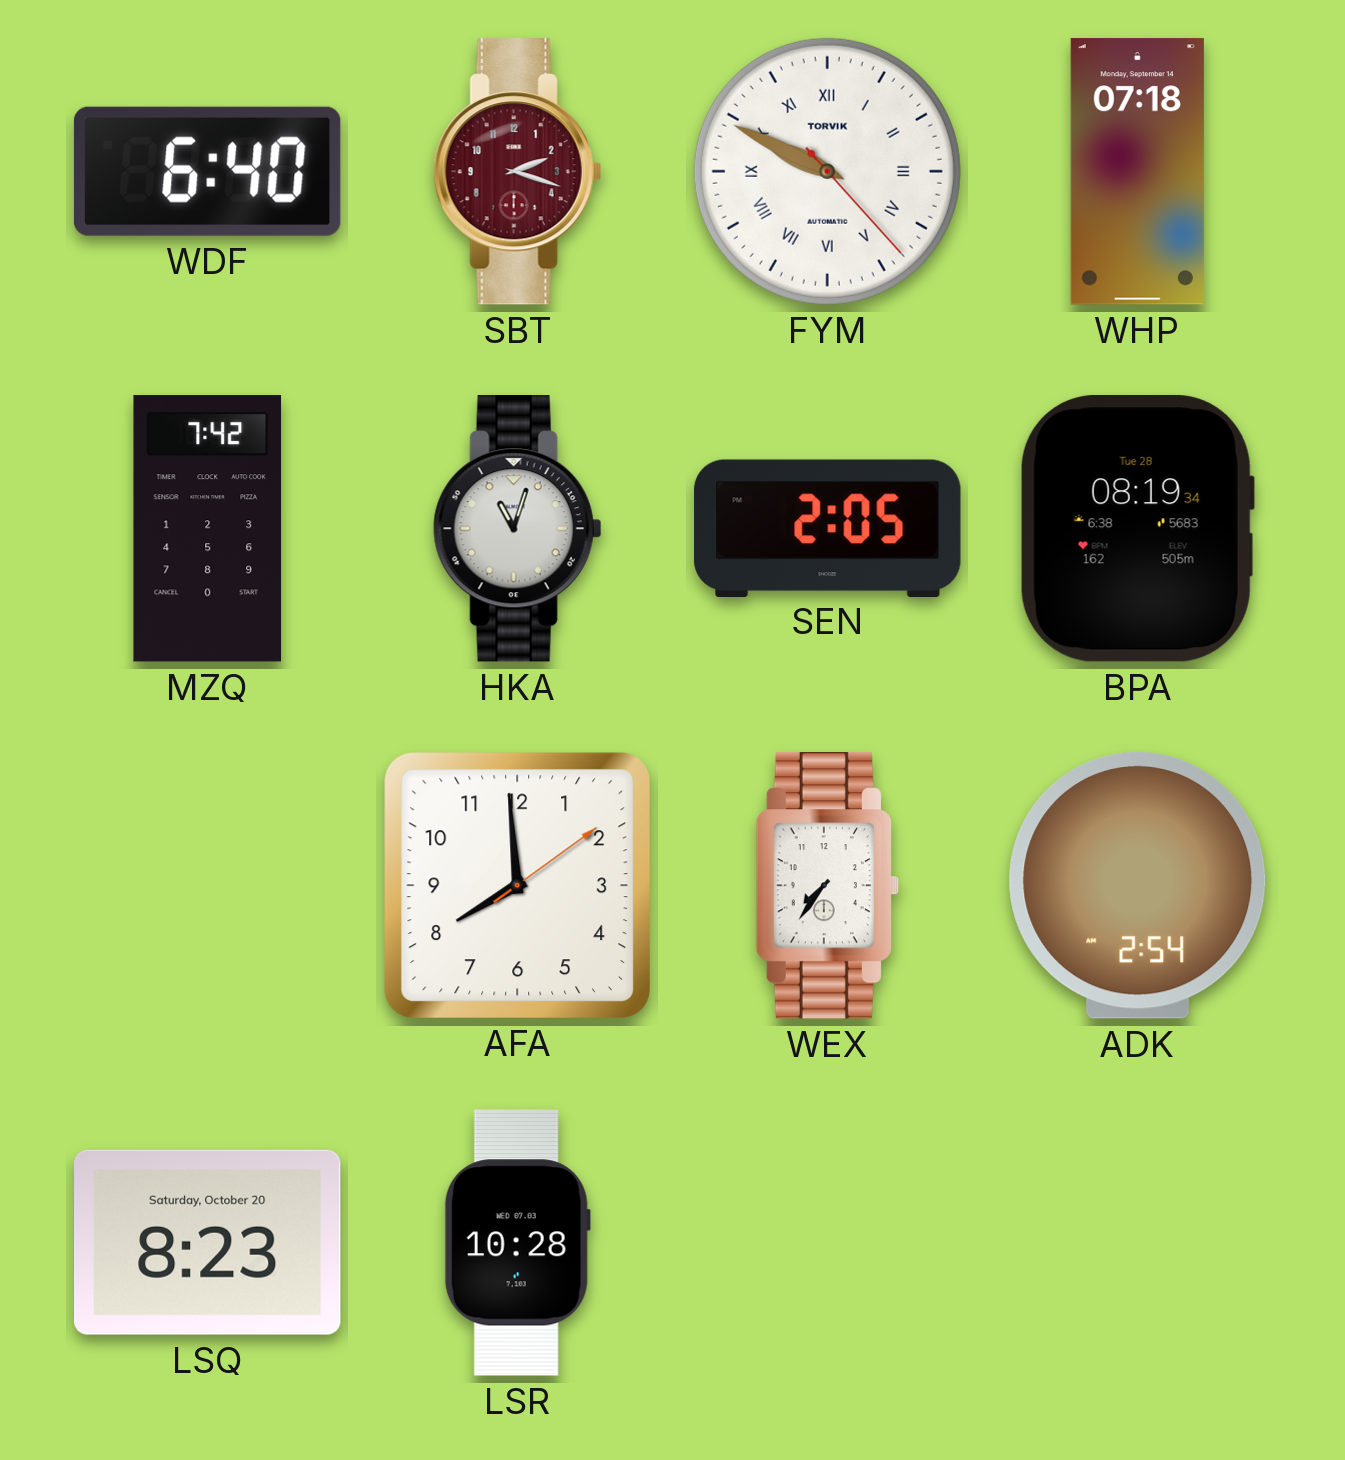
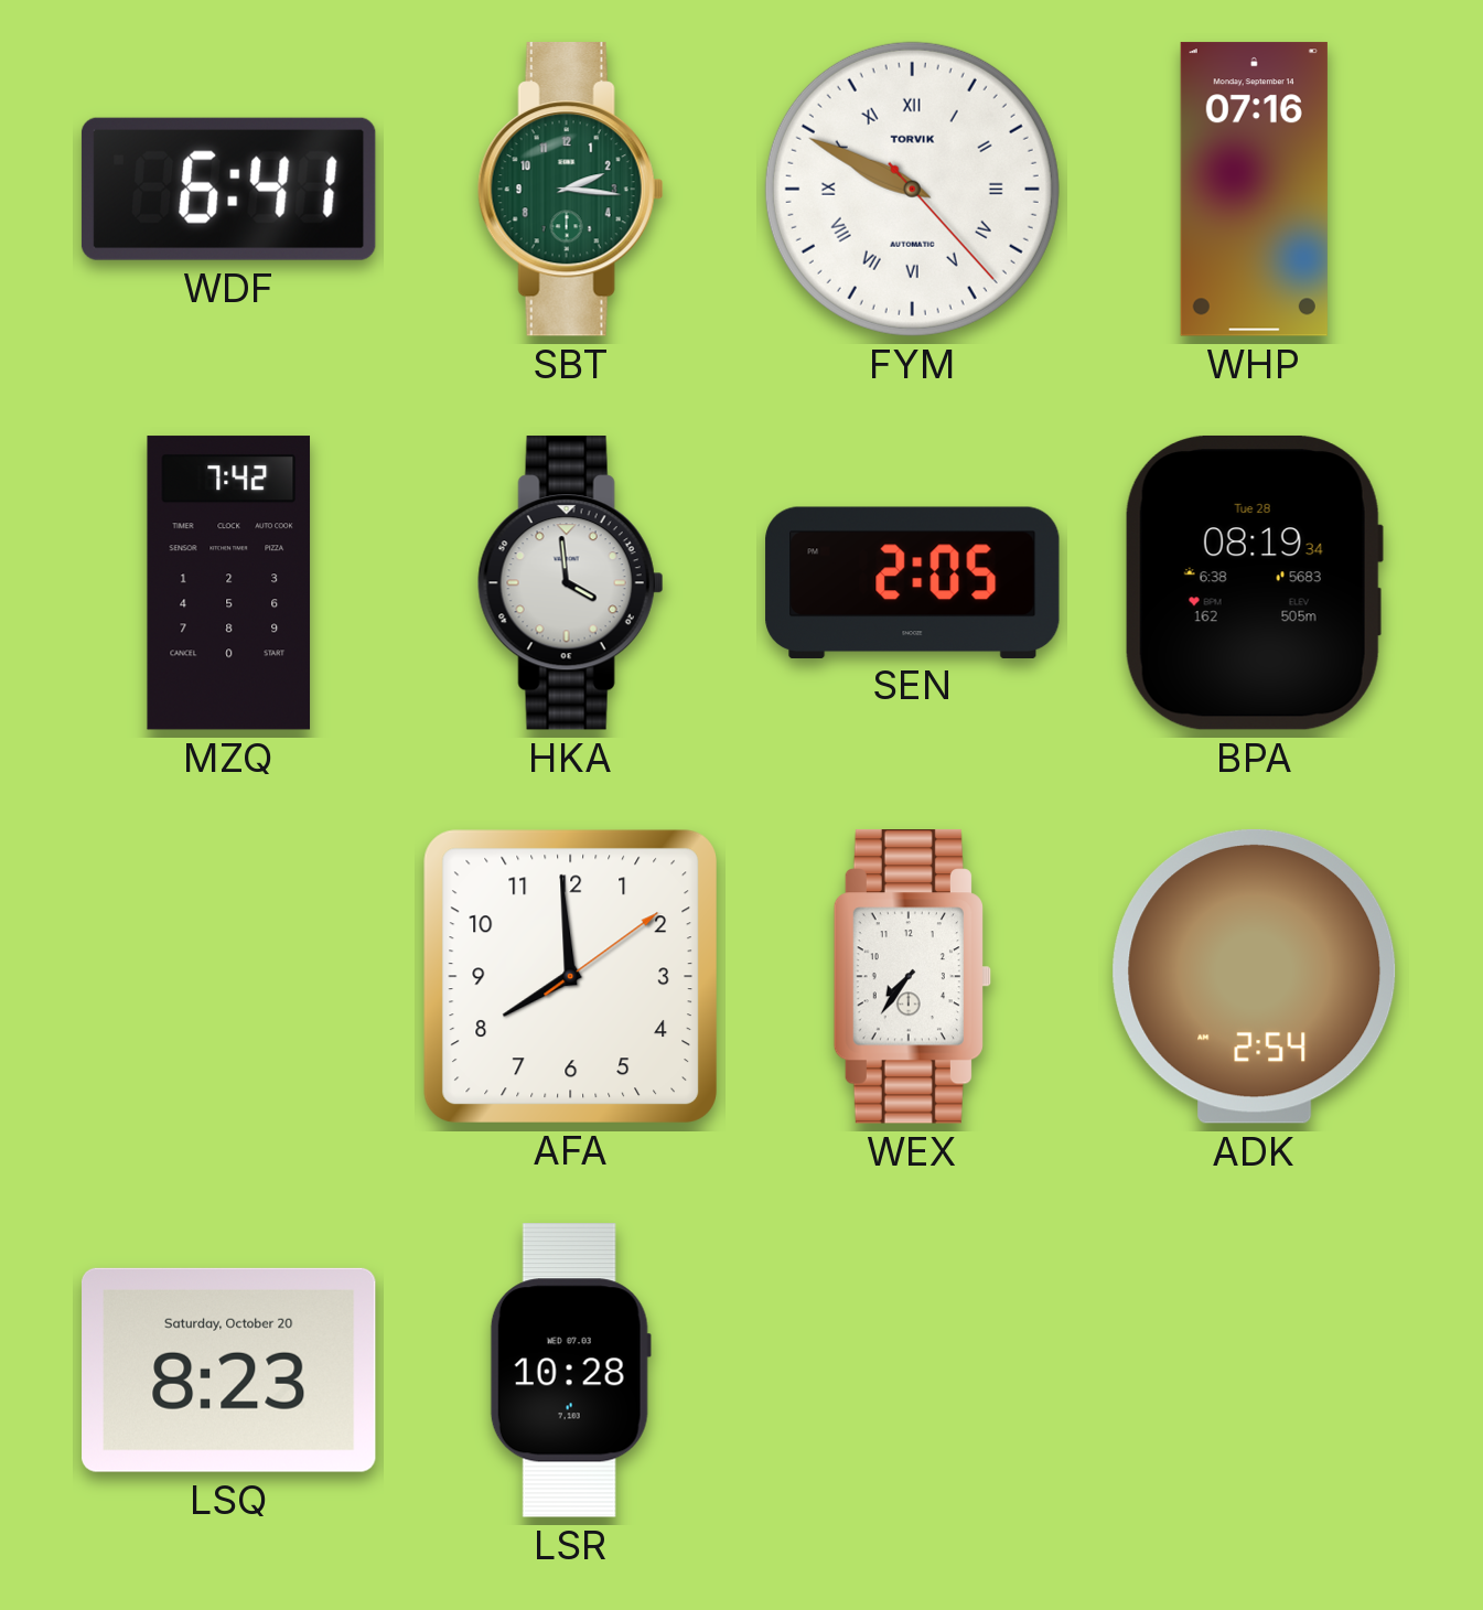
WDF: 6:40 -> 6:41
SBT: 2:18 -> 2:16
SBT dial: burgundy -> green
WHP: 07:18 -> 07:16
HKA: 11:03 -> 3:59
